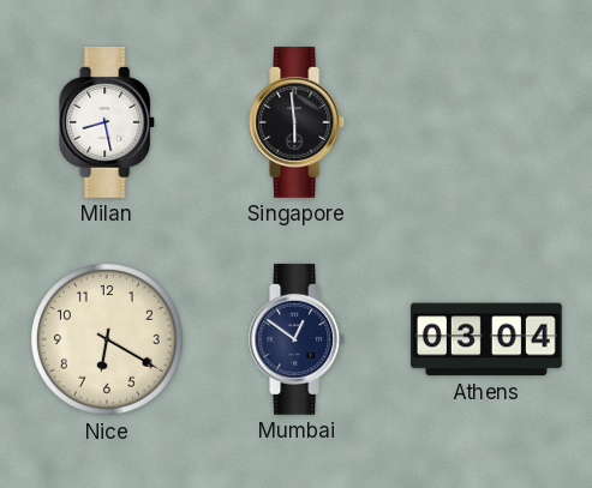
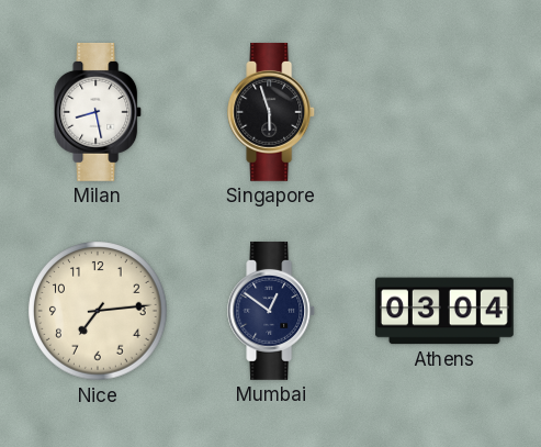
Singapore: 5:59 -> 5:57
Nice: 6:20 -> 7:14
